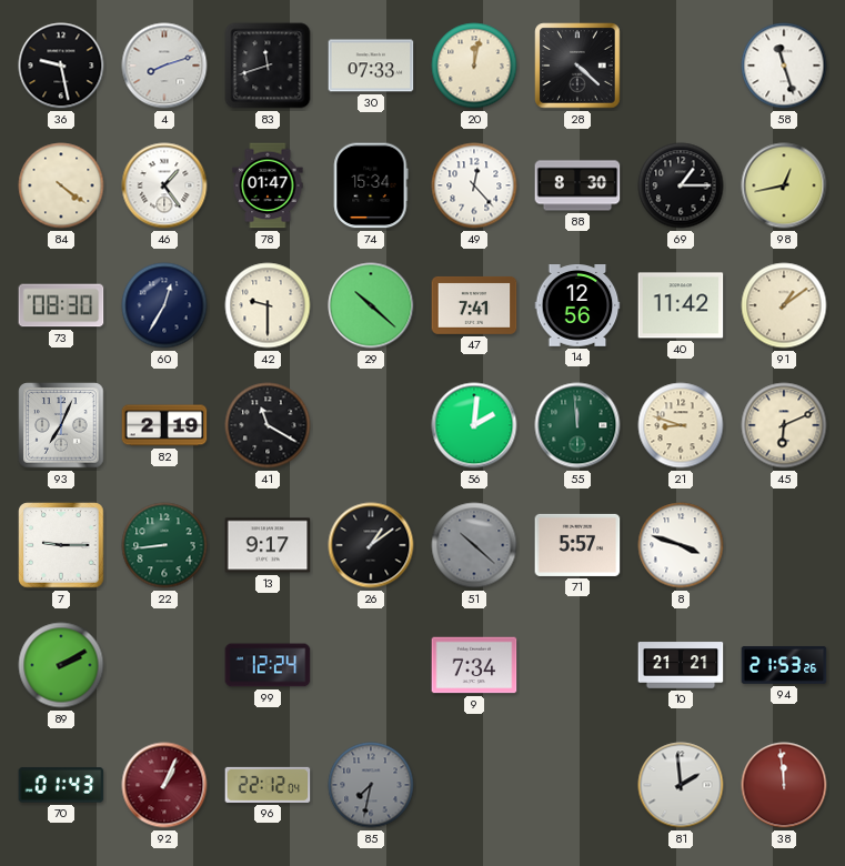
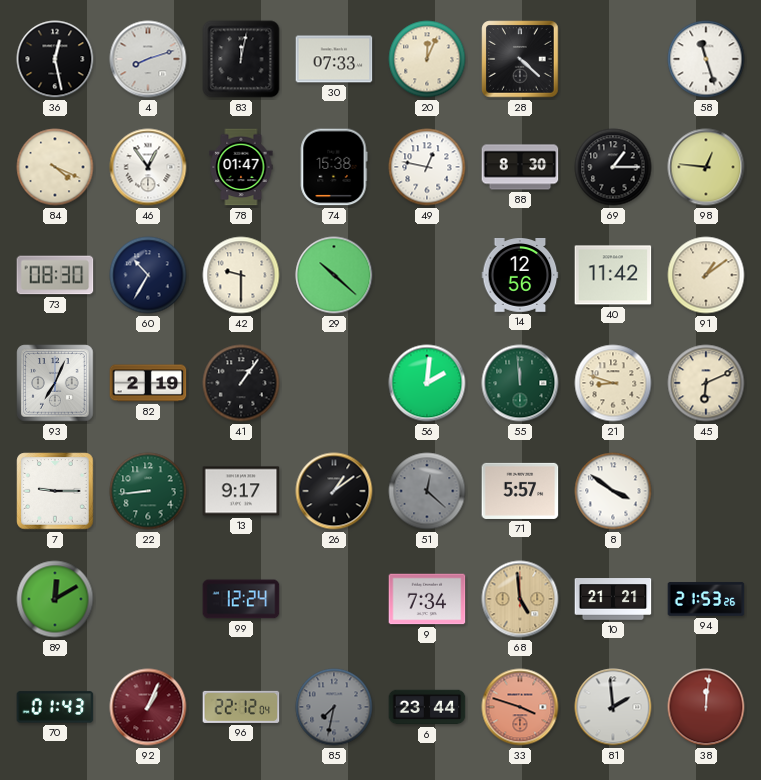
36: 9:28 -> 12:28
83: 11:42 -> 12:02
20: 12:02 -> 12:04
84: 4:21 -> 4:19
46: 1:24 -> 12:54
74: 15:34 -> 15:38
49: 12:23 -> 12:47
98: 12:43 -> 12:46
60: 12:35 -> 10:35
47: 7:41 -> none
41: 11:20 -> 1:06
51: 10:22 -> 12:22
8: 3:48 -> 3:51
89: 2:10 -> 12:10
68: none -> 4:59
6: none -> 23:44
33: none -> 3:48
38: 11:59 -> 12:01
